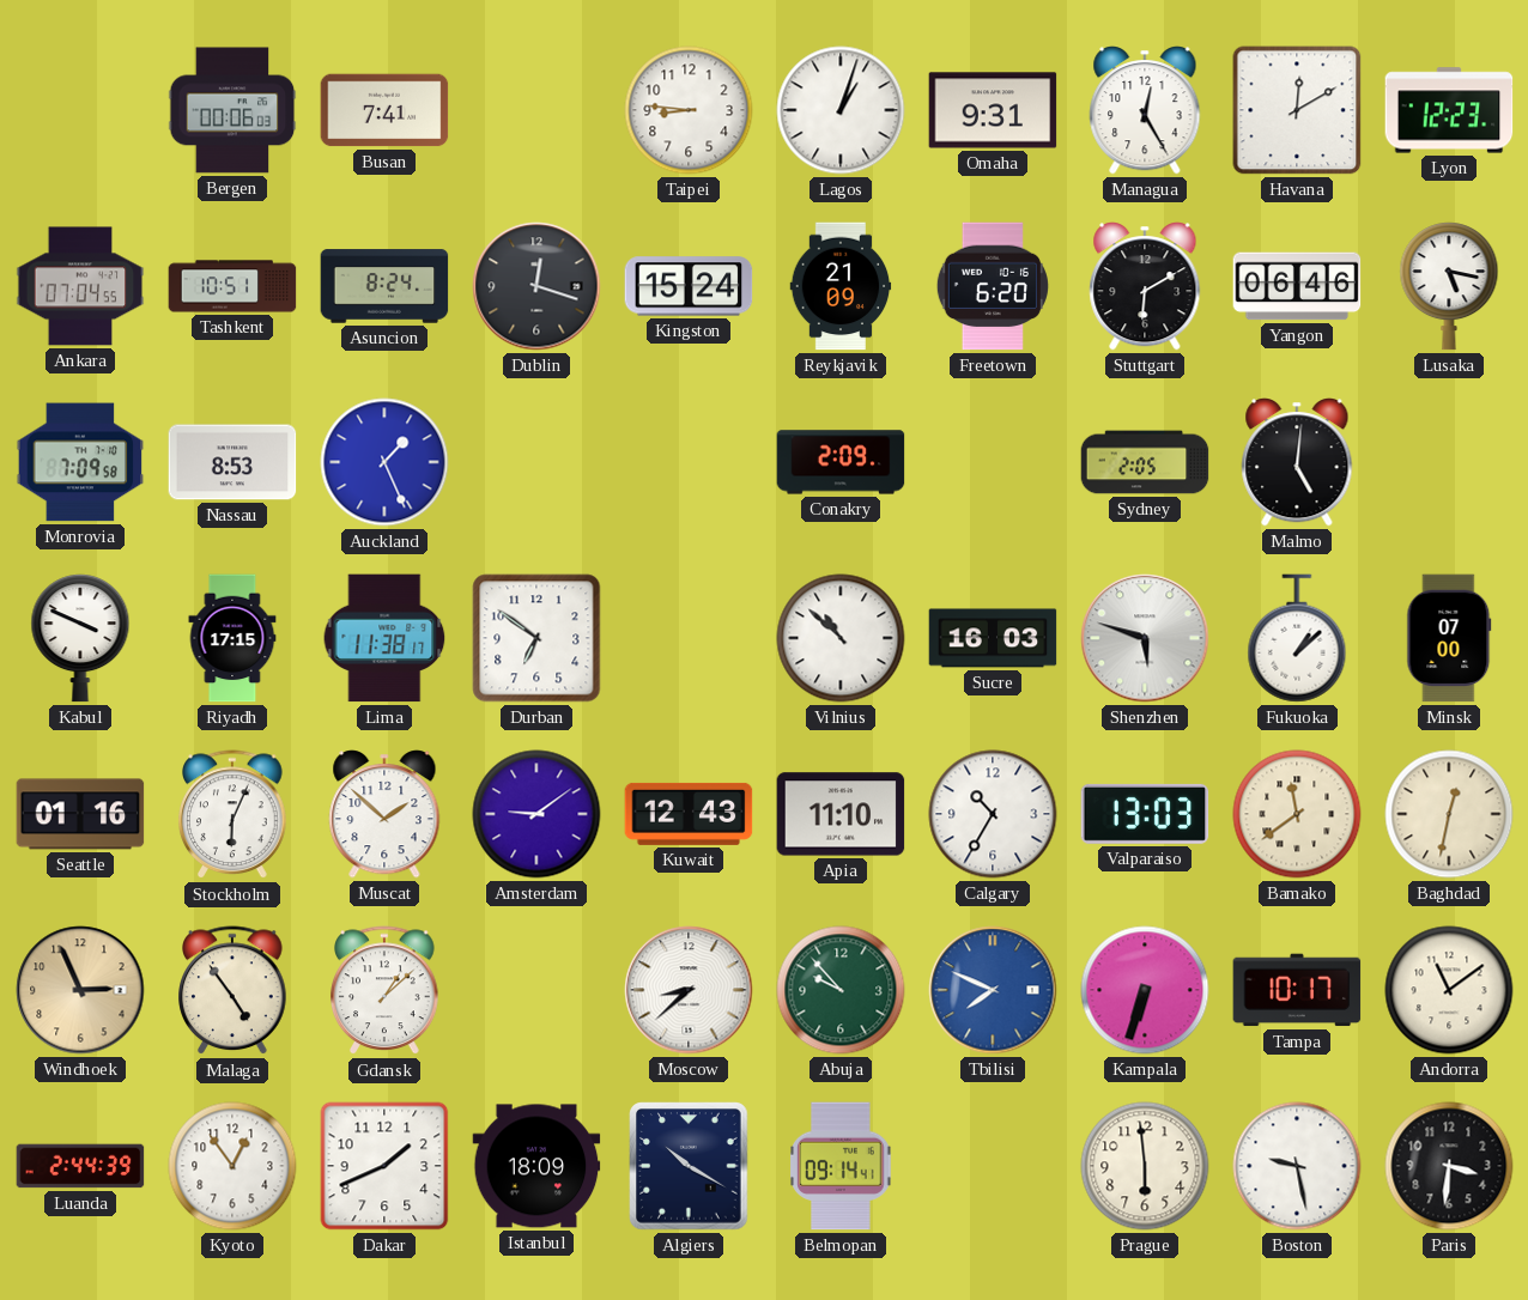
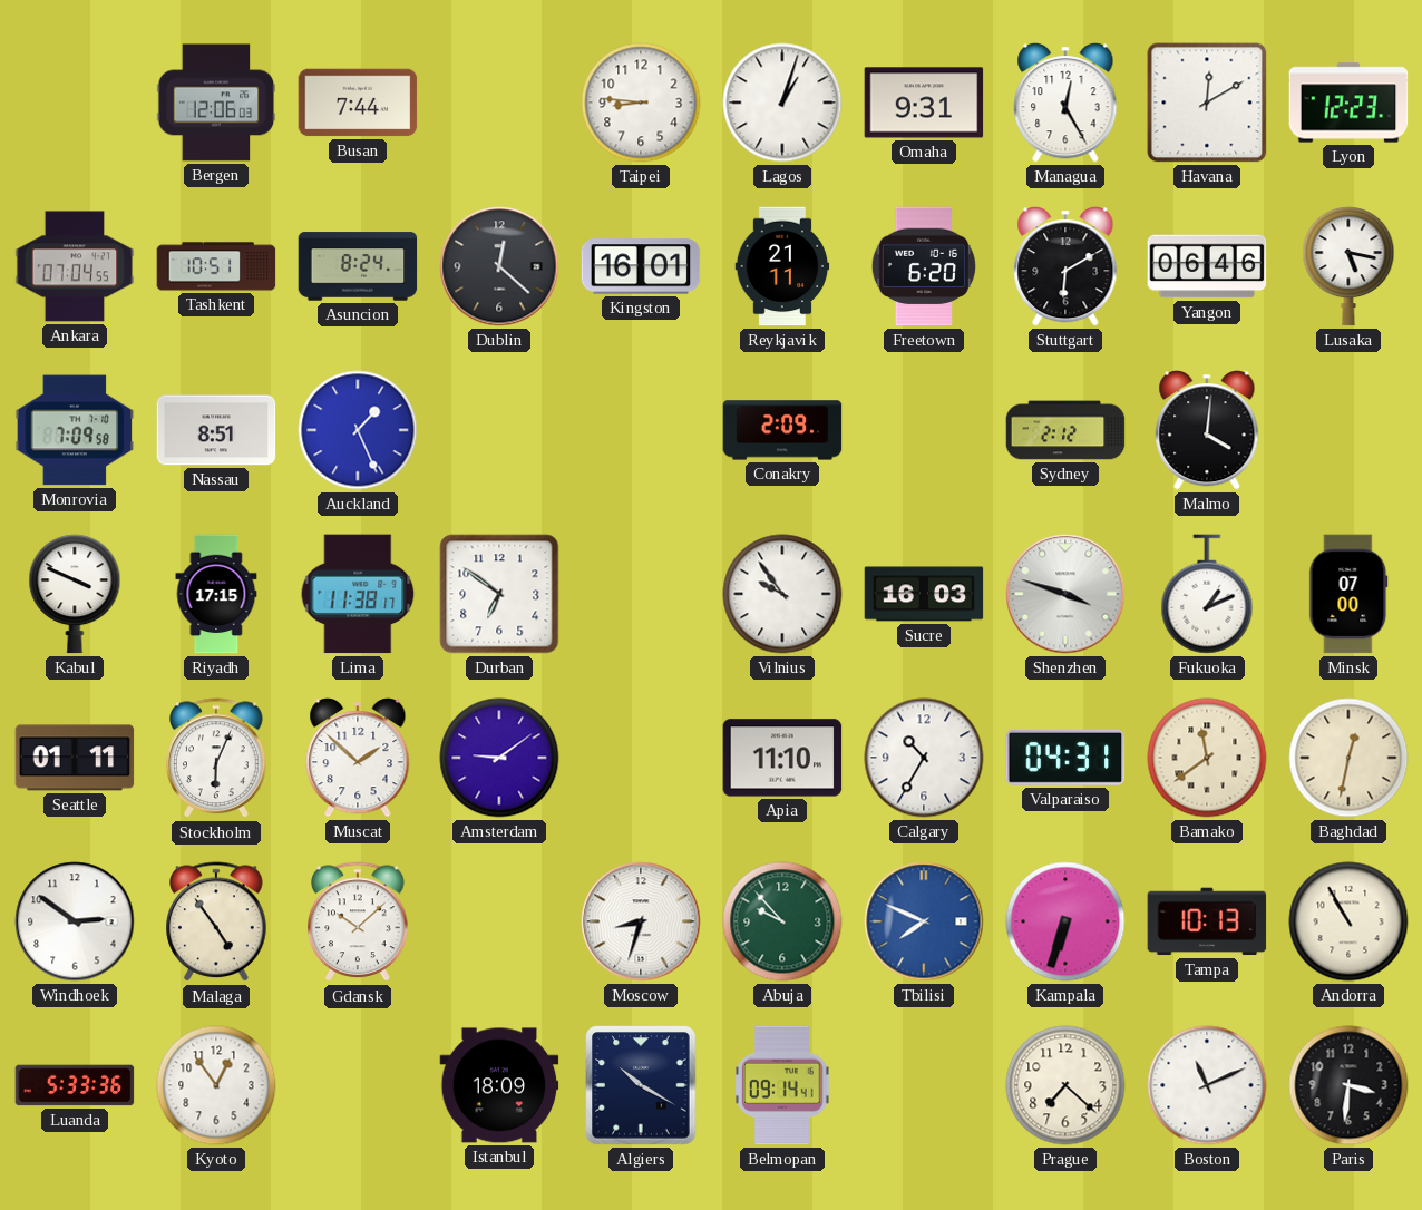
Bergen: 00:06 -> 12:06
Busan: 7:41 -> 7:44
Dublin: 12:18 -> 12:22
Kingston: 15:24 -> 16:01
Reykjavik: 21:09 -> 21:11
Nassau: 8:53 -> 8:51
Sydney: 2:05 -> 2:12
Malmo: 5:01 -> 4:01
Vilnius: 10:52 -> 9:54
Shenzhen: 5:48 -> 3:48
Fukuoka: 1:08 -> 1:11
Seattle: 01:16 -> 01:11
Kuwait: 12:43 -> none
Valparaiso: 13:03 -> 04:31
Windhoek: 2:56 -> 2:51
Windhoek dial: champagne -> white
Gdansk: 1:08 -> 10:08
Moscow: 8:38 -> 8:33
Tampa: 10:17 -> 10:13
Andorra: 11:09 -> 10:55
Luanda: 2:44 -> 5:33
Dakar: 1:41 -> none
Prague: 5:59 -> 7:22
Boston: 9:28 -> 11:11
